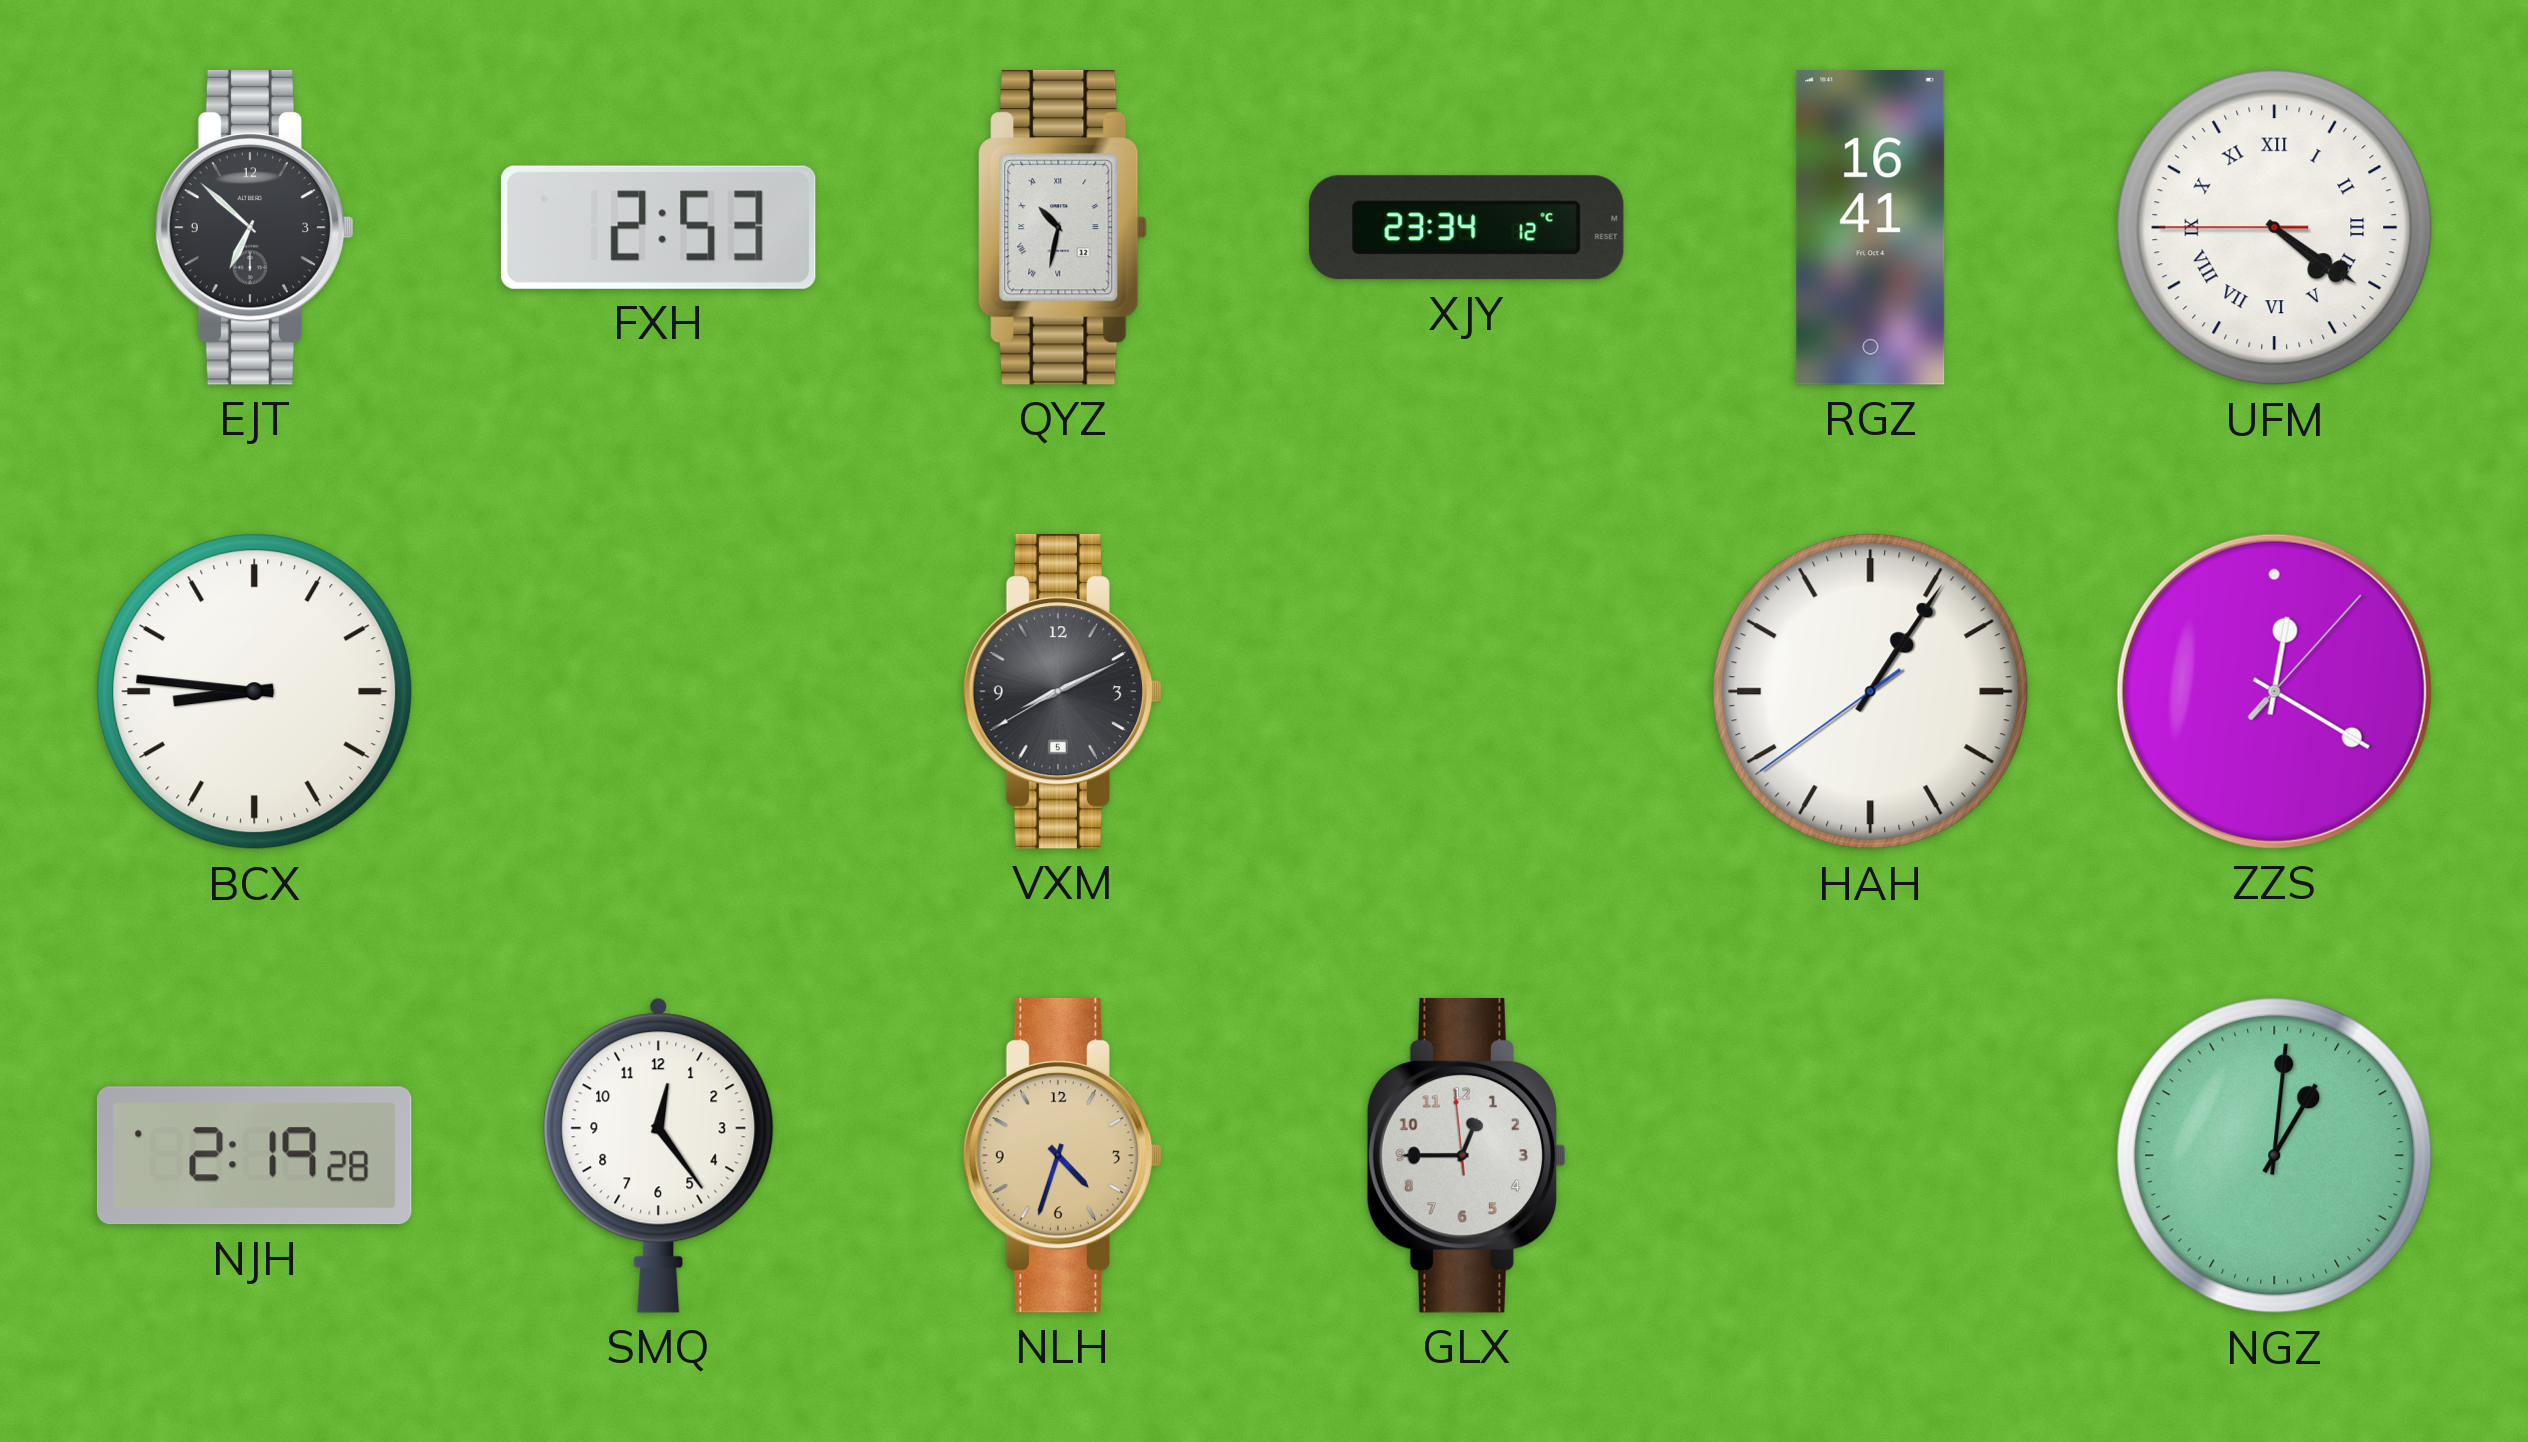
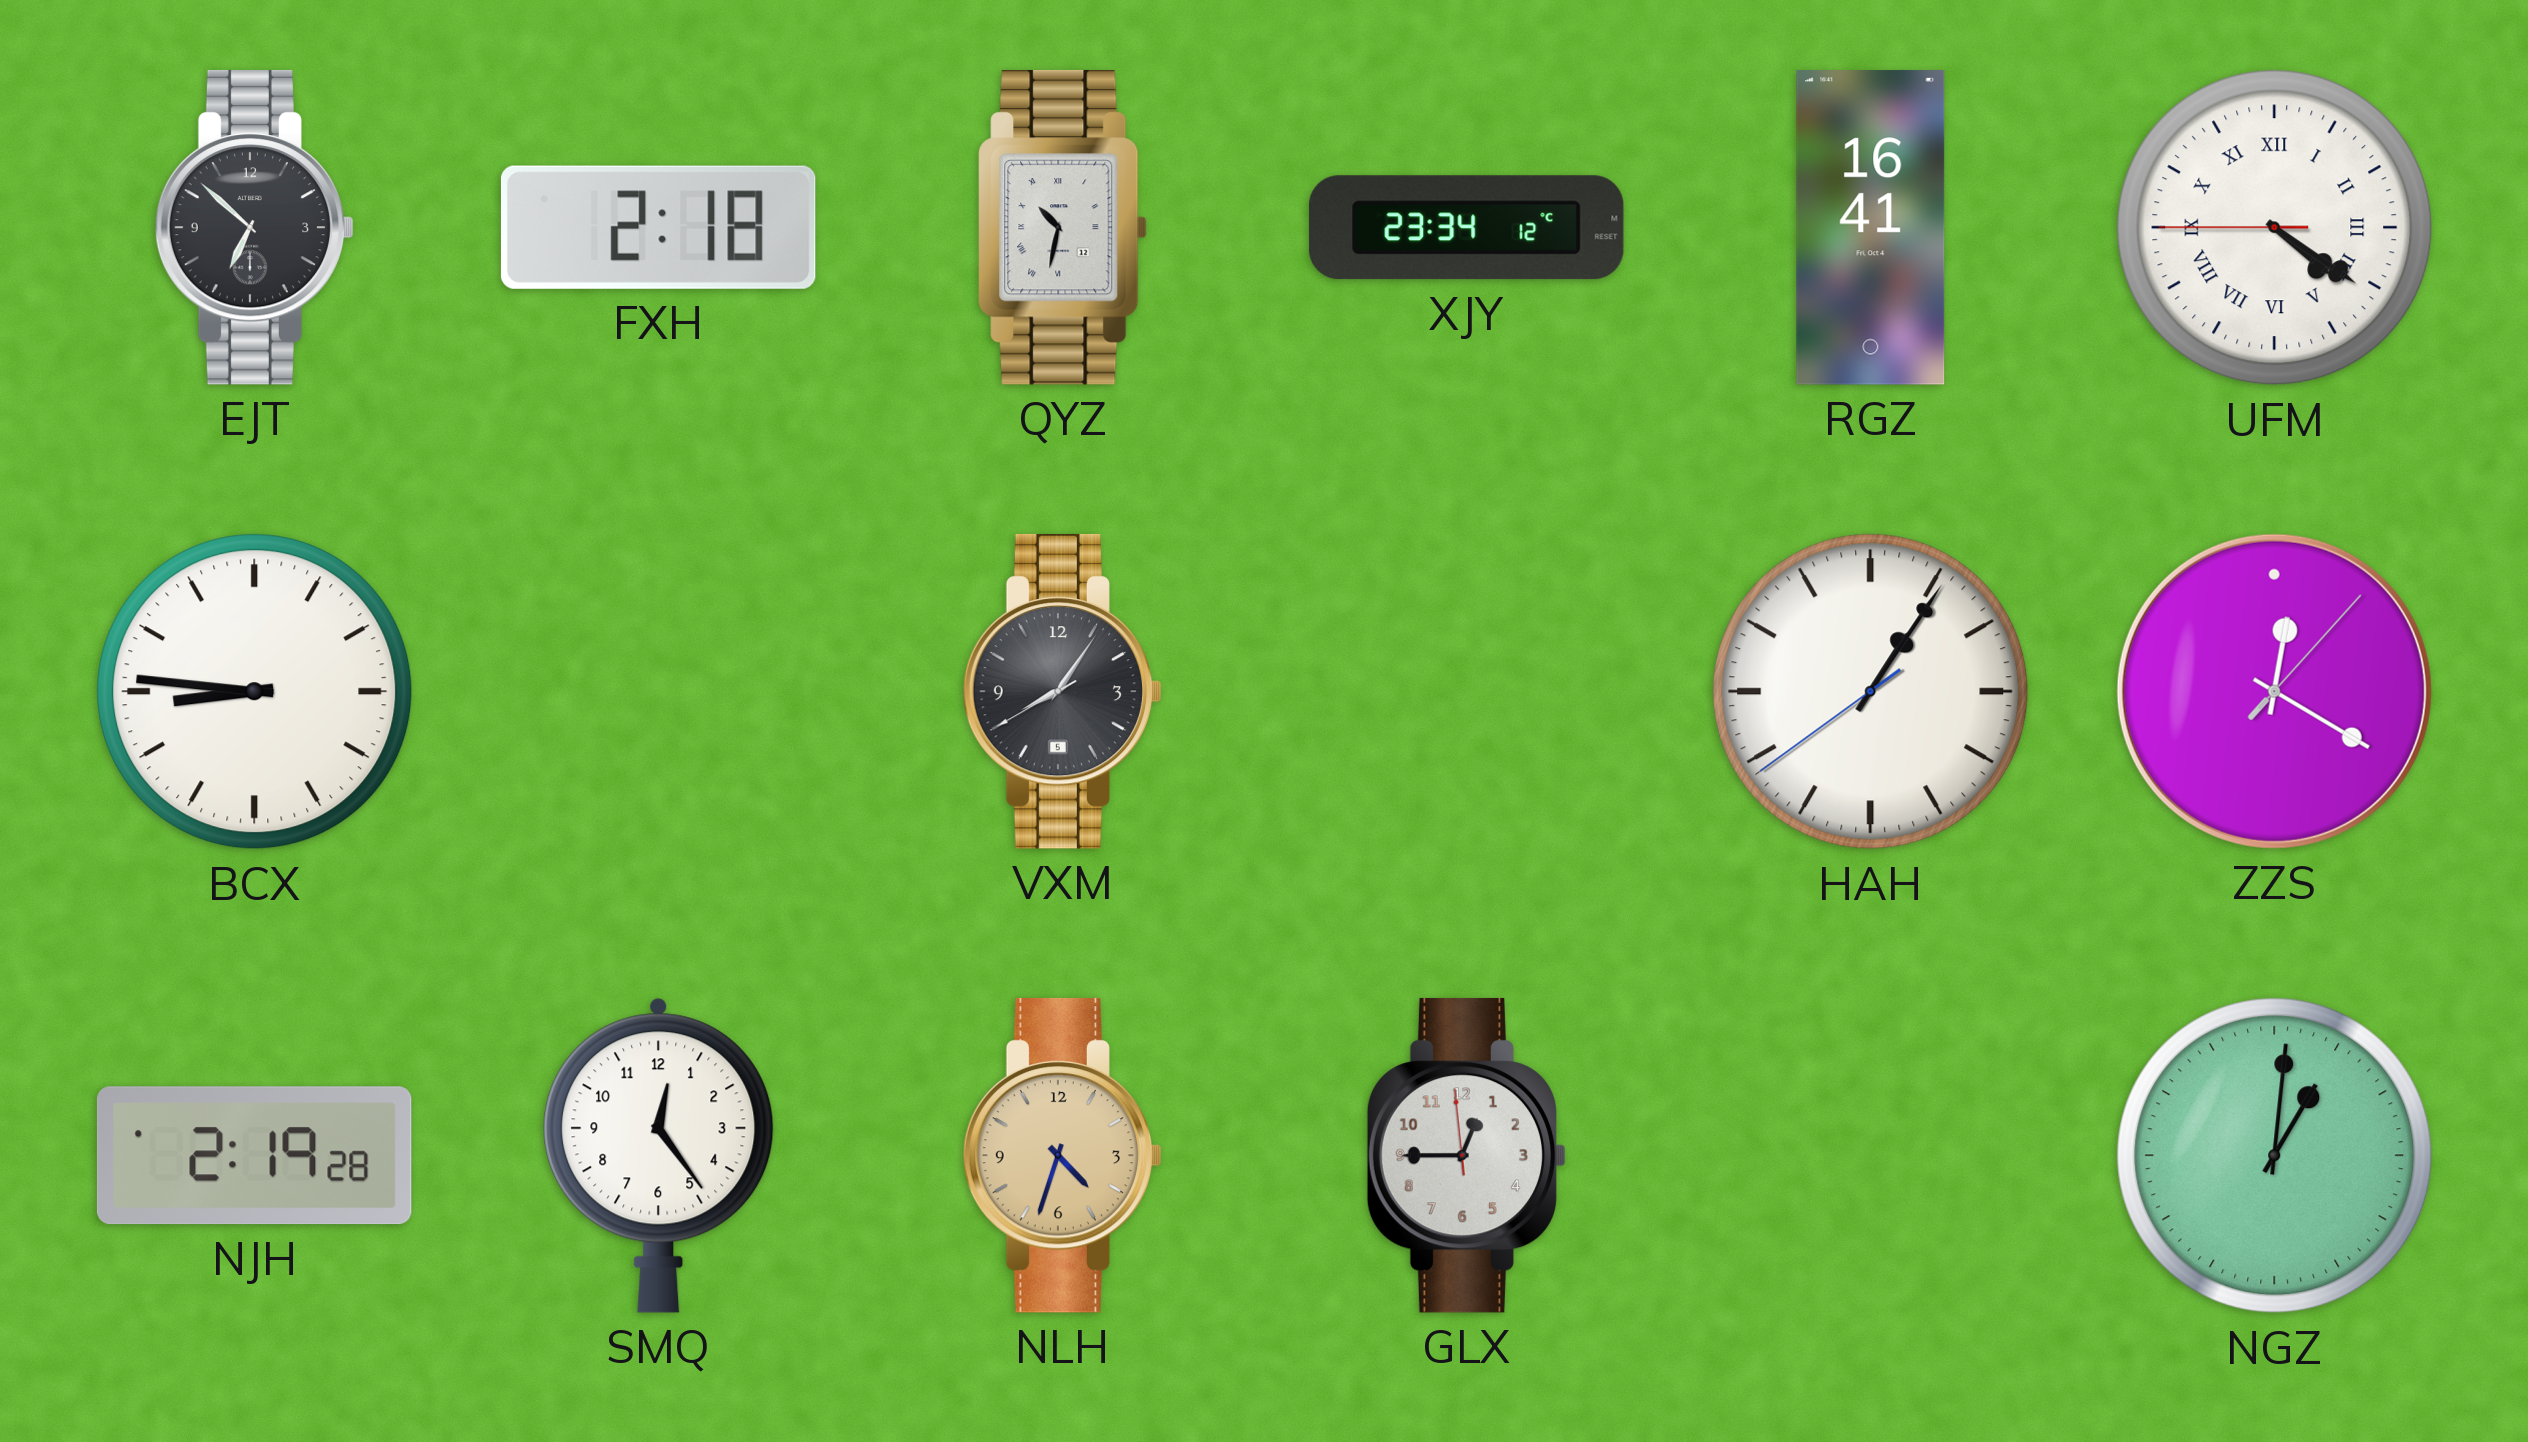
FXH: 2:53 -> 2:18
VXM: 8:10 -> 8:05
